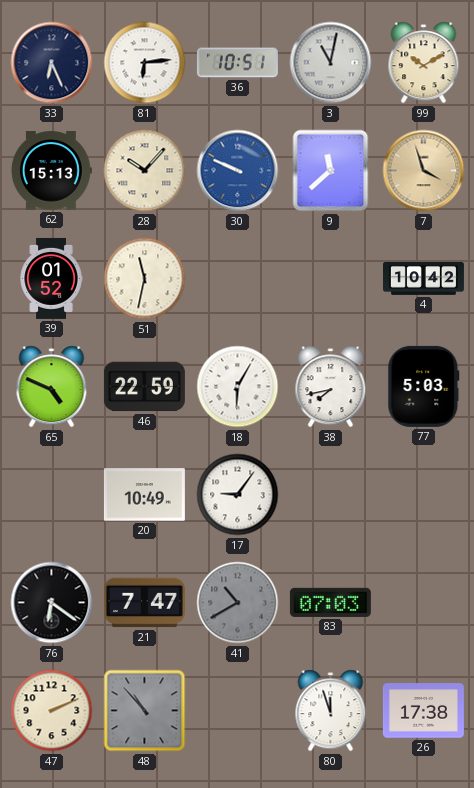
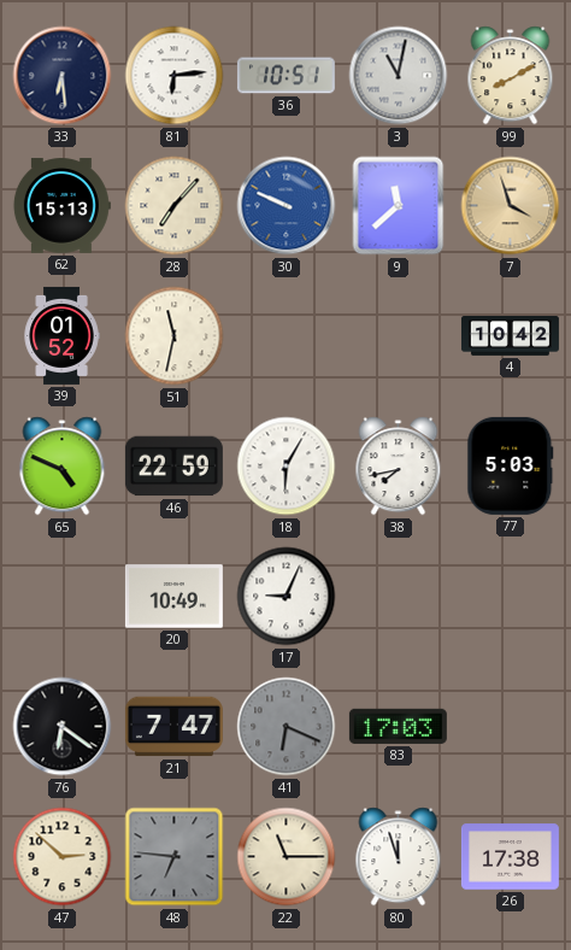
33: 6:26 -> 6:29
99: 10:10 -> 8:10
28: 10:07 -> 7:07
17: 9:06 -> 9:04
41: 10:40 -> 6:19
83: 07:03 -> 17:03
47: 2:11 -> 2:52
48: 10:53 -> 6:46
22: none -> 11:15
